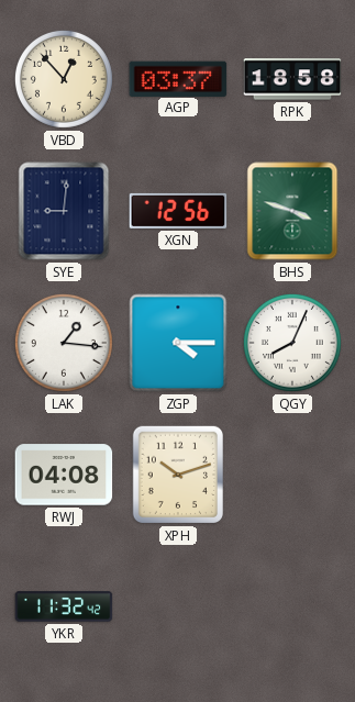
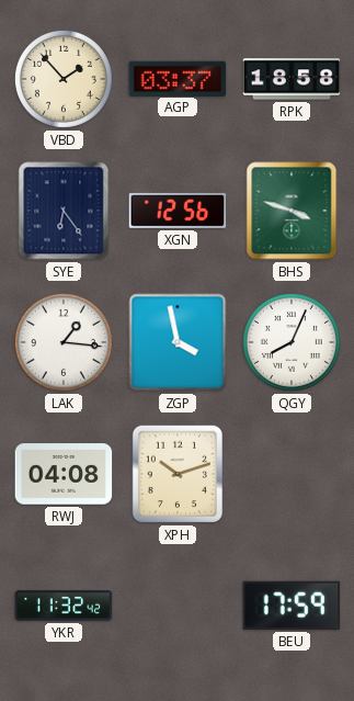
VBD: 12:53 -> 1:53
SYE: 9:01 -> 6:24
ZGP: 4:15 -> 3:58
BEU: none -> 17:59
